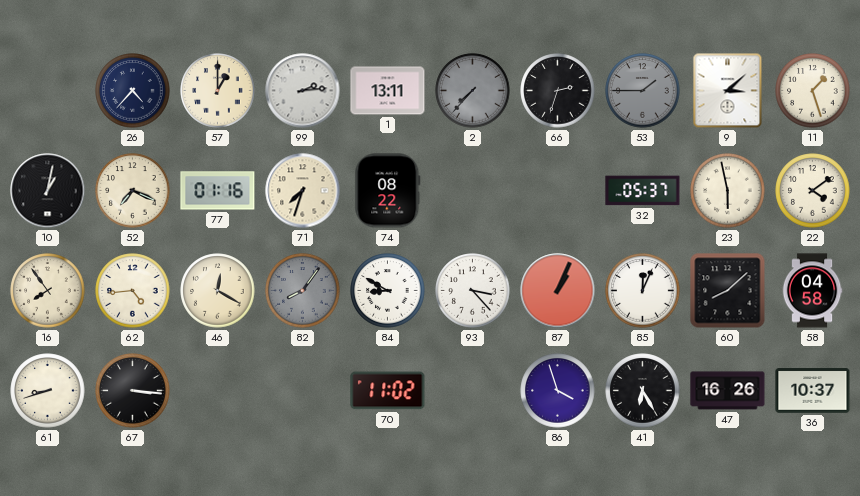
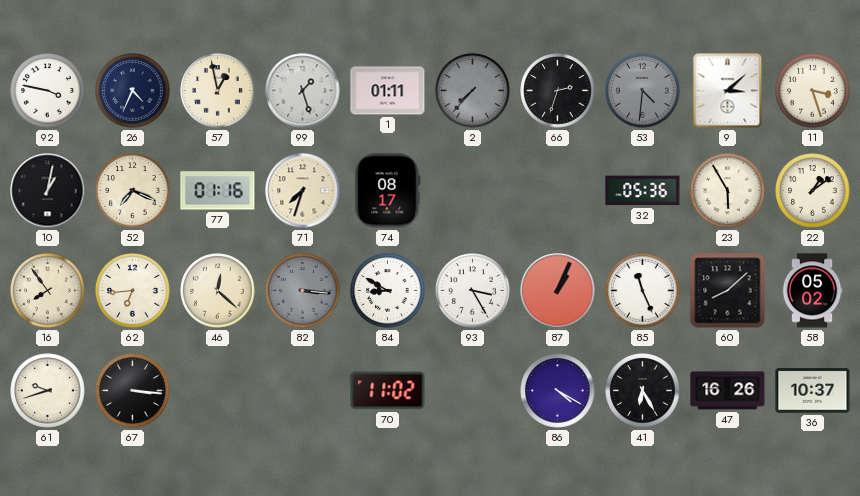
92: none -> 3:47
26: 4:37 -> 4:34
57: 1:00 -> 12:58
99: 2:14 -> 1:27
1: 13:11 -> 01:11
53: 1:45 -> 4:31
11: 1:27 -> 3:27
74: 08:22 -> 08:17
32: 05:37 -> 05:36
23: 5:58 -> 5:55
22: 4:09 -> 1:09
62: 4:44 -> 6:44
46: 12:20 -> 12:22
82: 8:06 -> 3:16
93: 3:23 -> 3:25
85: 12:04 -> 11:26
58: 04:58 -> 05:02
61: 8:42 -> 9:42
86: 3:57 -> 4:20
